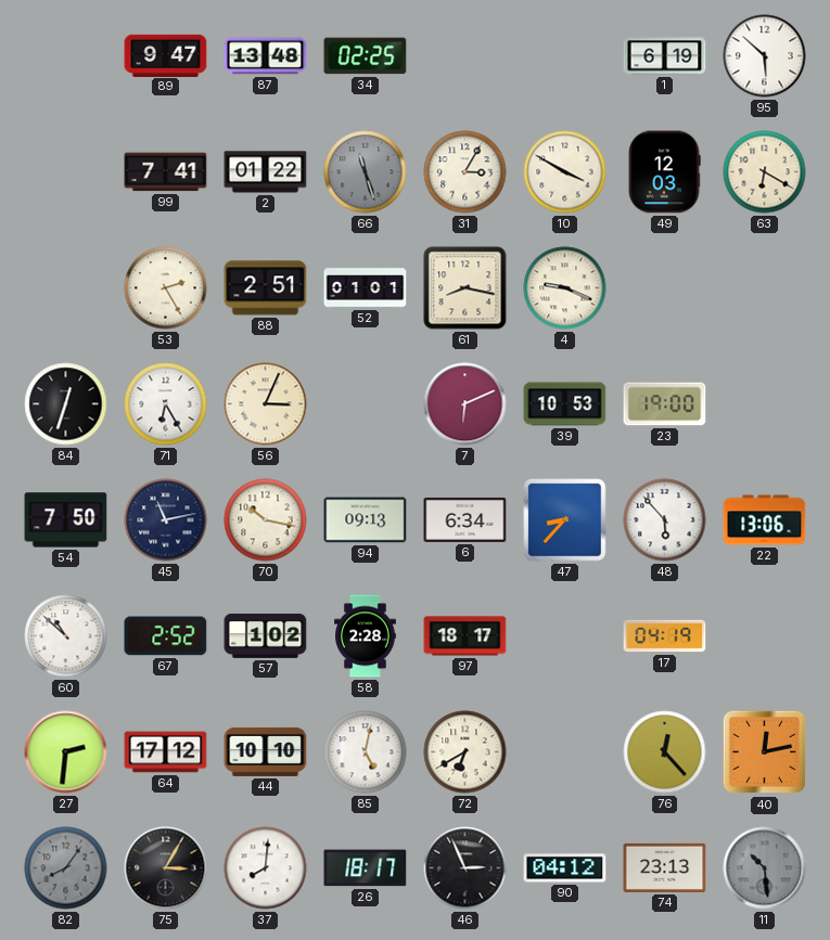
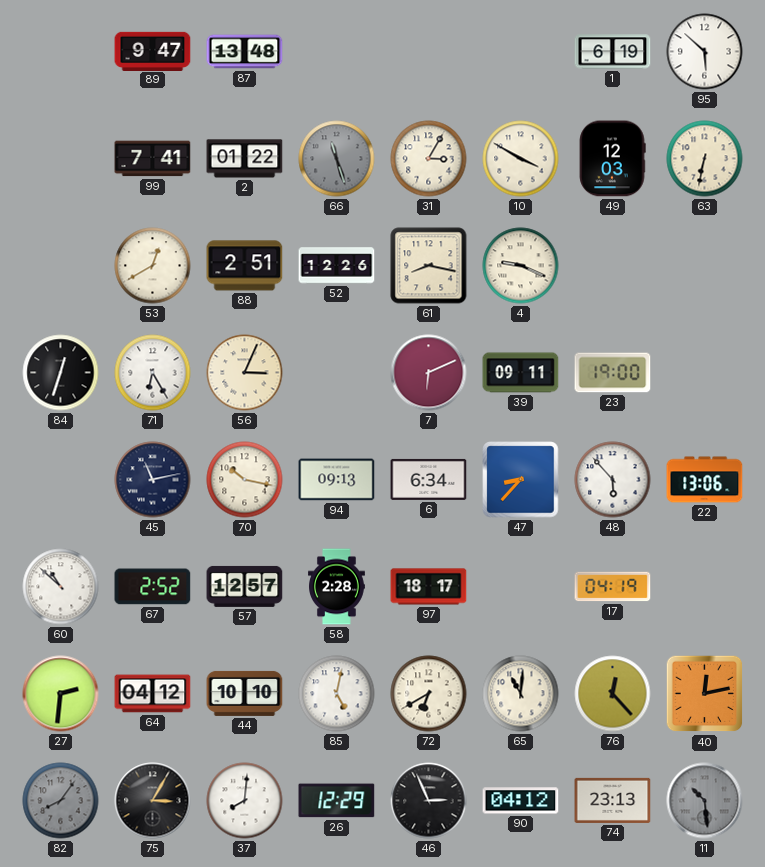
34: 02:25 -> none
63: 6:20 -> 6:32
53: 2:25 -> 12:40
52: 01:01 -> 12:26
39: 10:53 -> 09:11
54: 7:50 -> none
57: 1:02 -> 12:57
64: 17:12 -> 04:12
65: none -> 11:01
26: 18:17 -> 12:29
